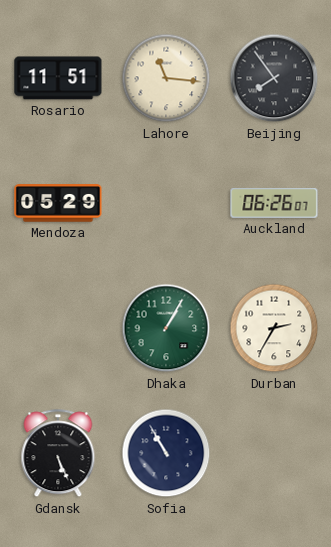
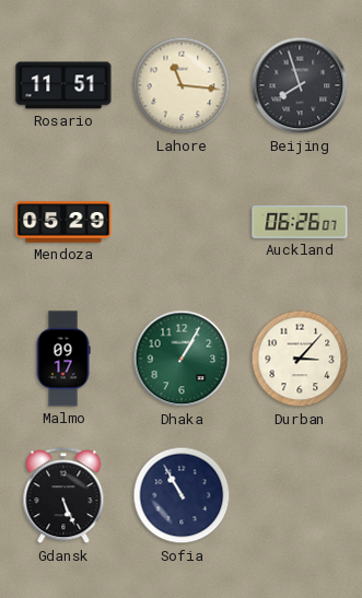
Beijing: 7:54 -> 7:57
Malmo: none -> 09:17
Durban: 2:35 -> 3:07
